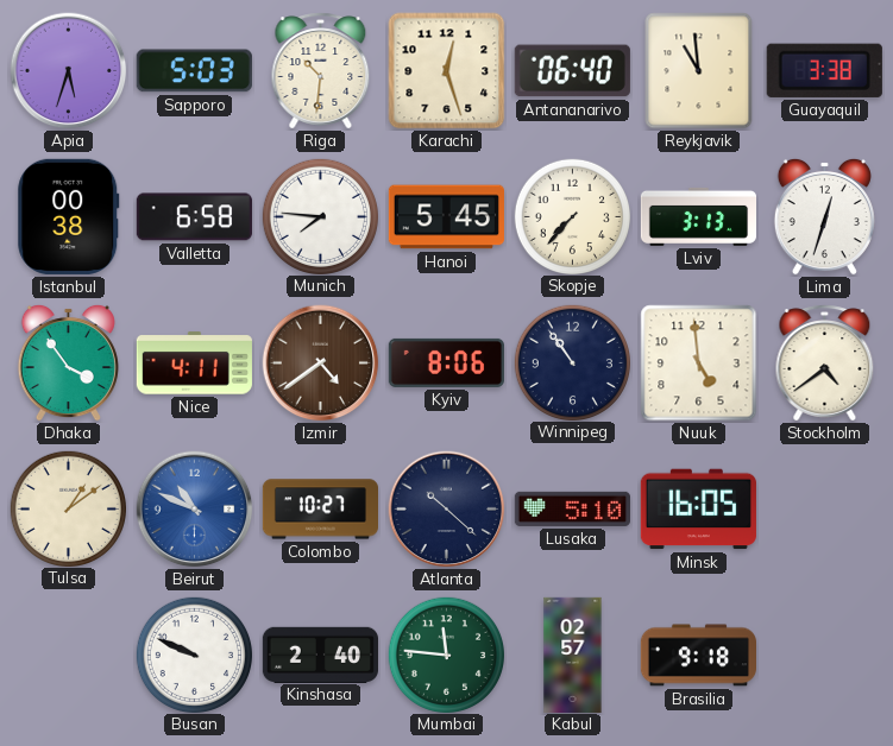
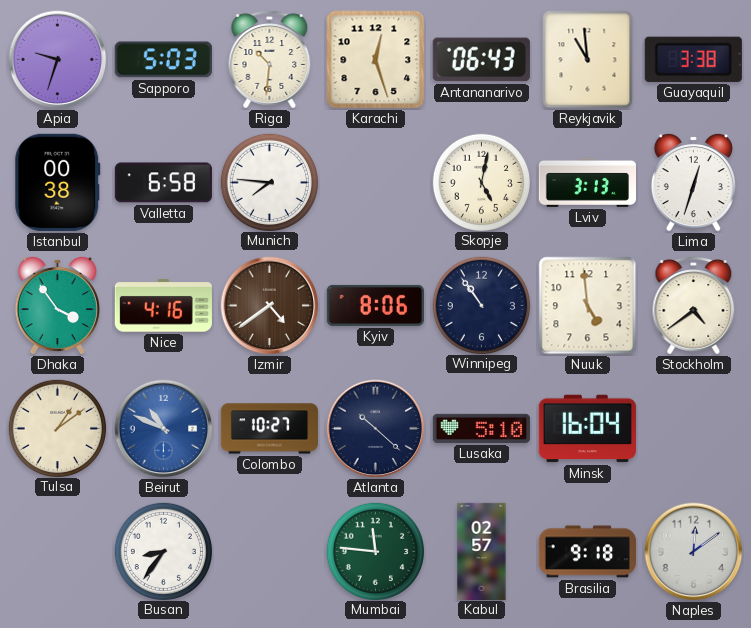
Apia: 5:33 -> 9:33
Antananarivo: 06:40 -> 06:43
Hanoi: 5:45 -> none
Skopje: 7:37 -> 5:02
Nice: 4:11 -> 4:16
Minsk: 16:05 -> 16:04
Busan: 9:49 -> 8:36
Kinshasa: 2:40 -> none
Naples: none -> 12:09
